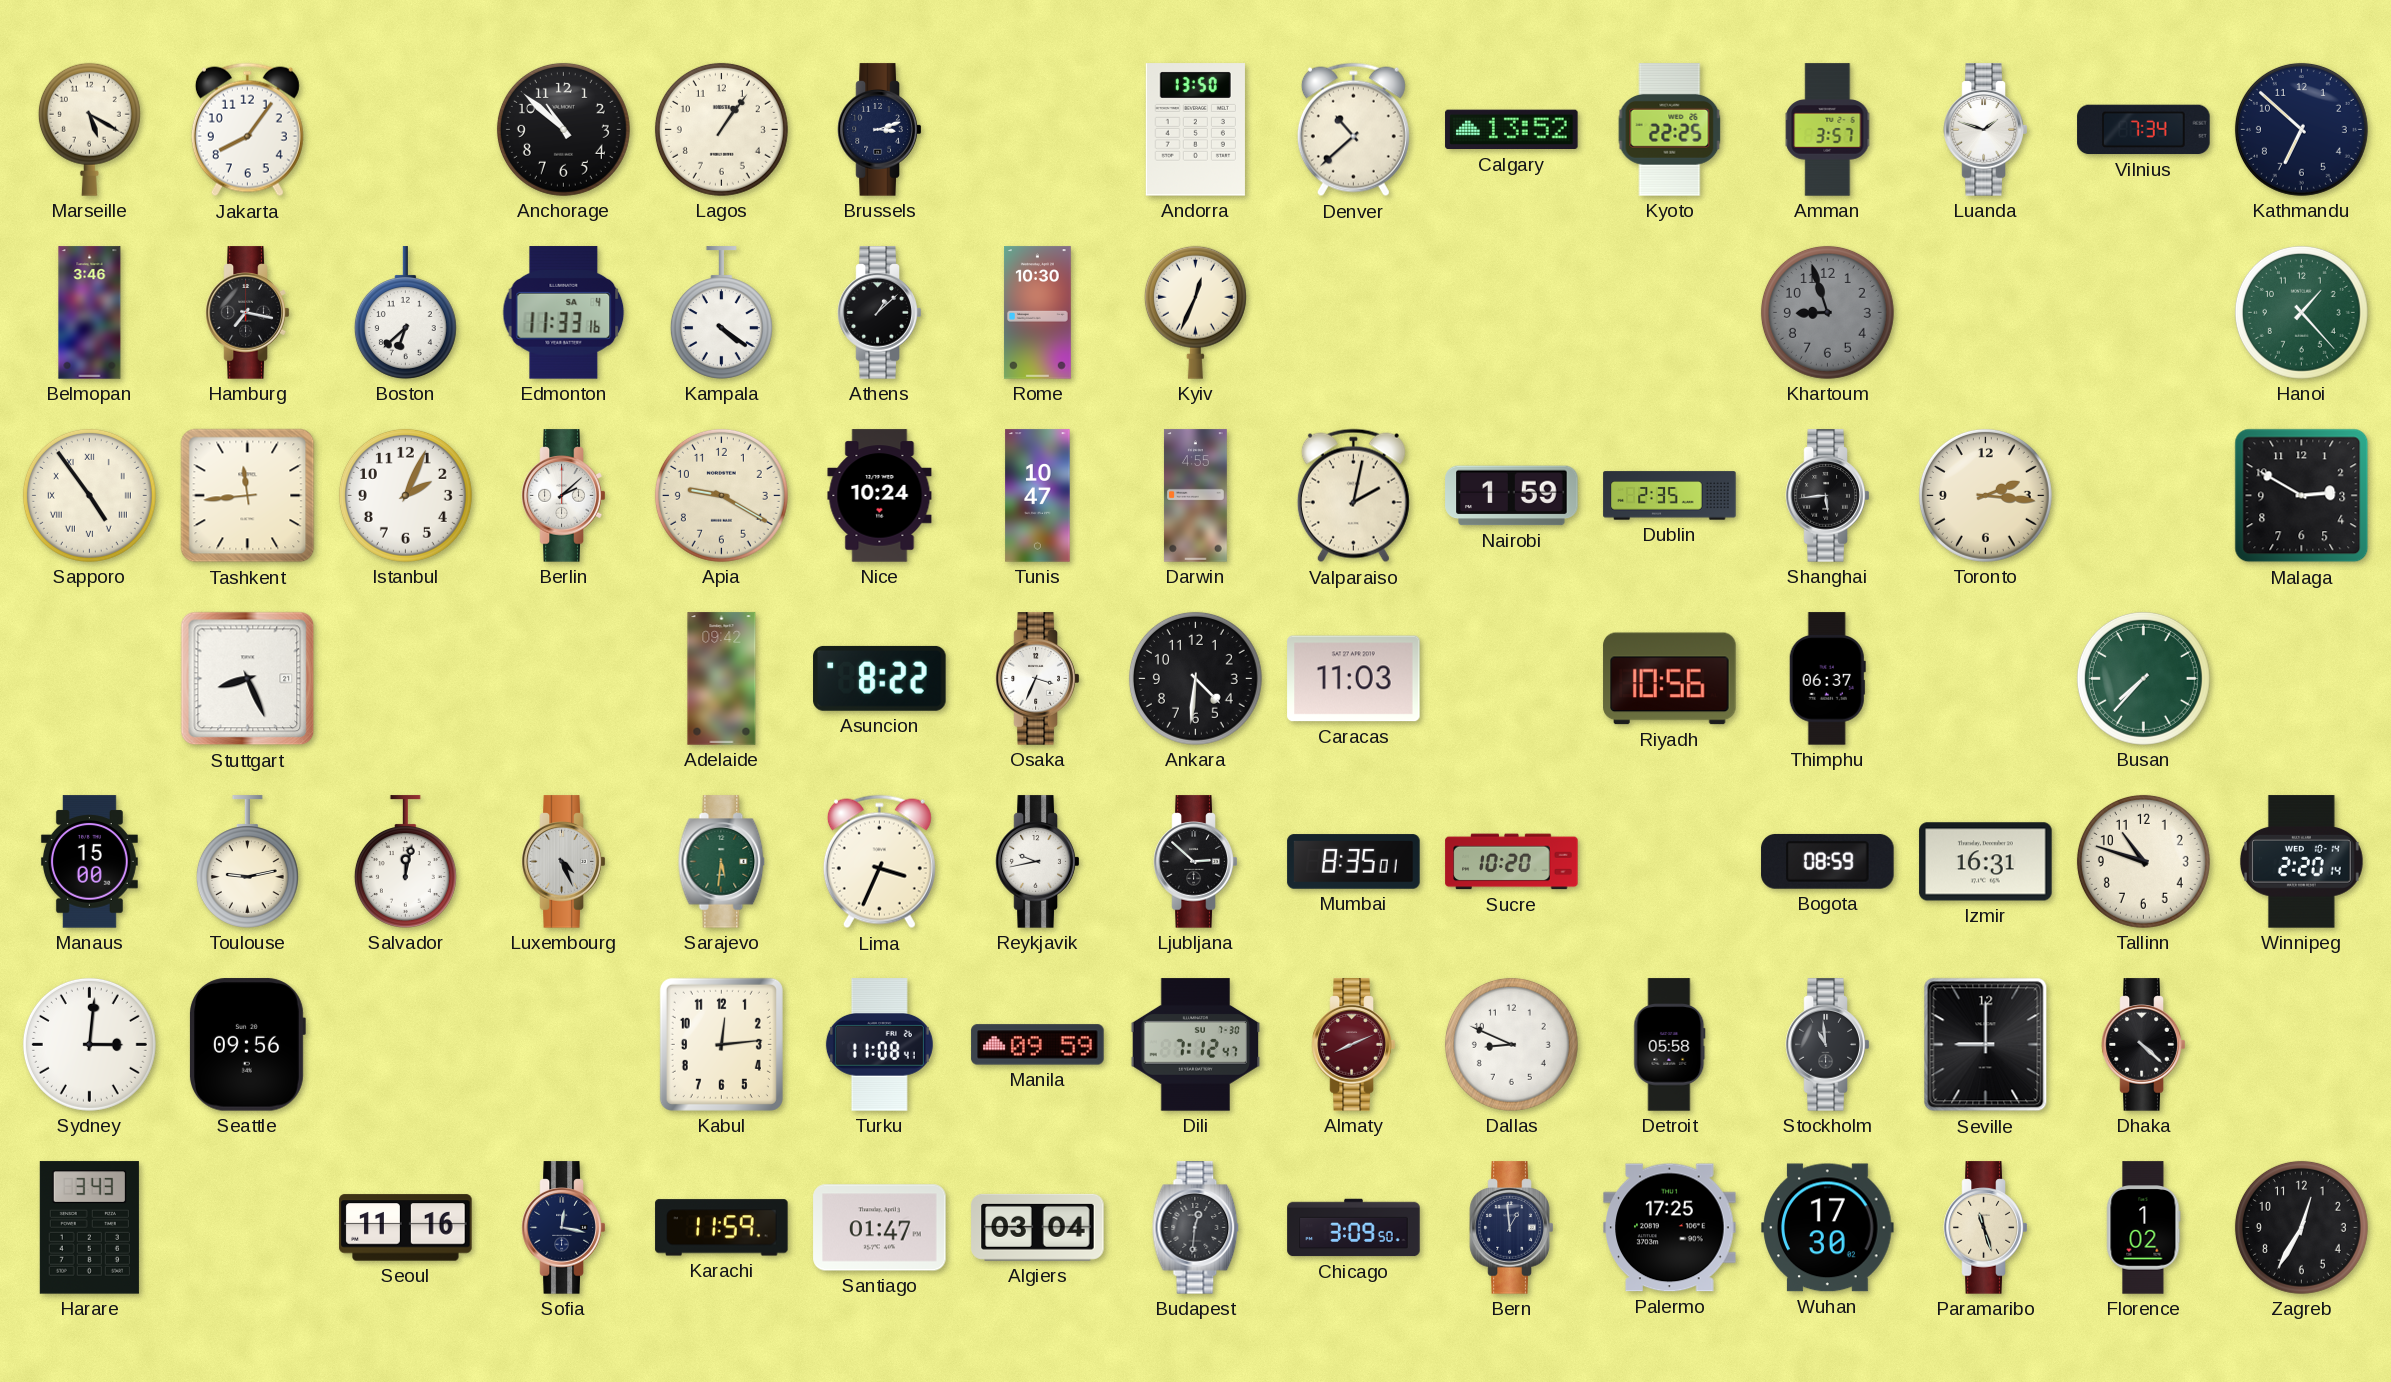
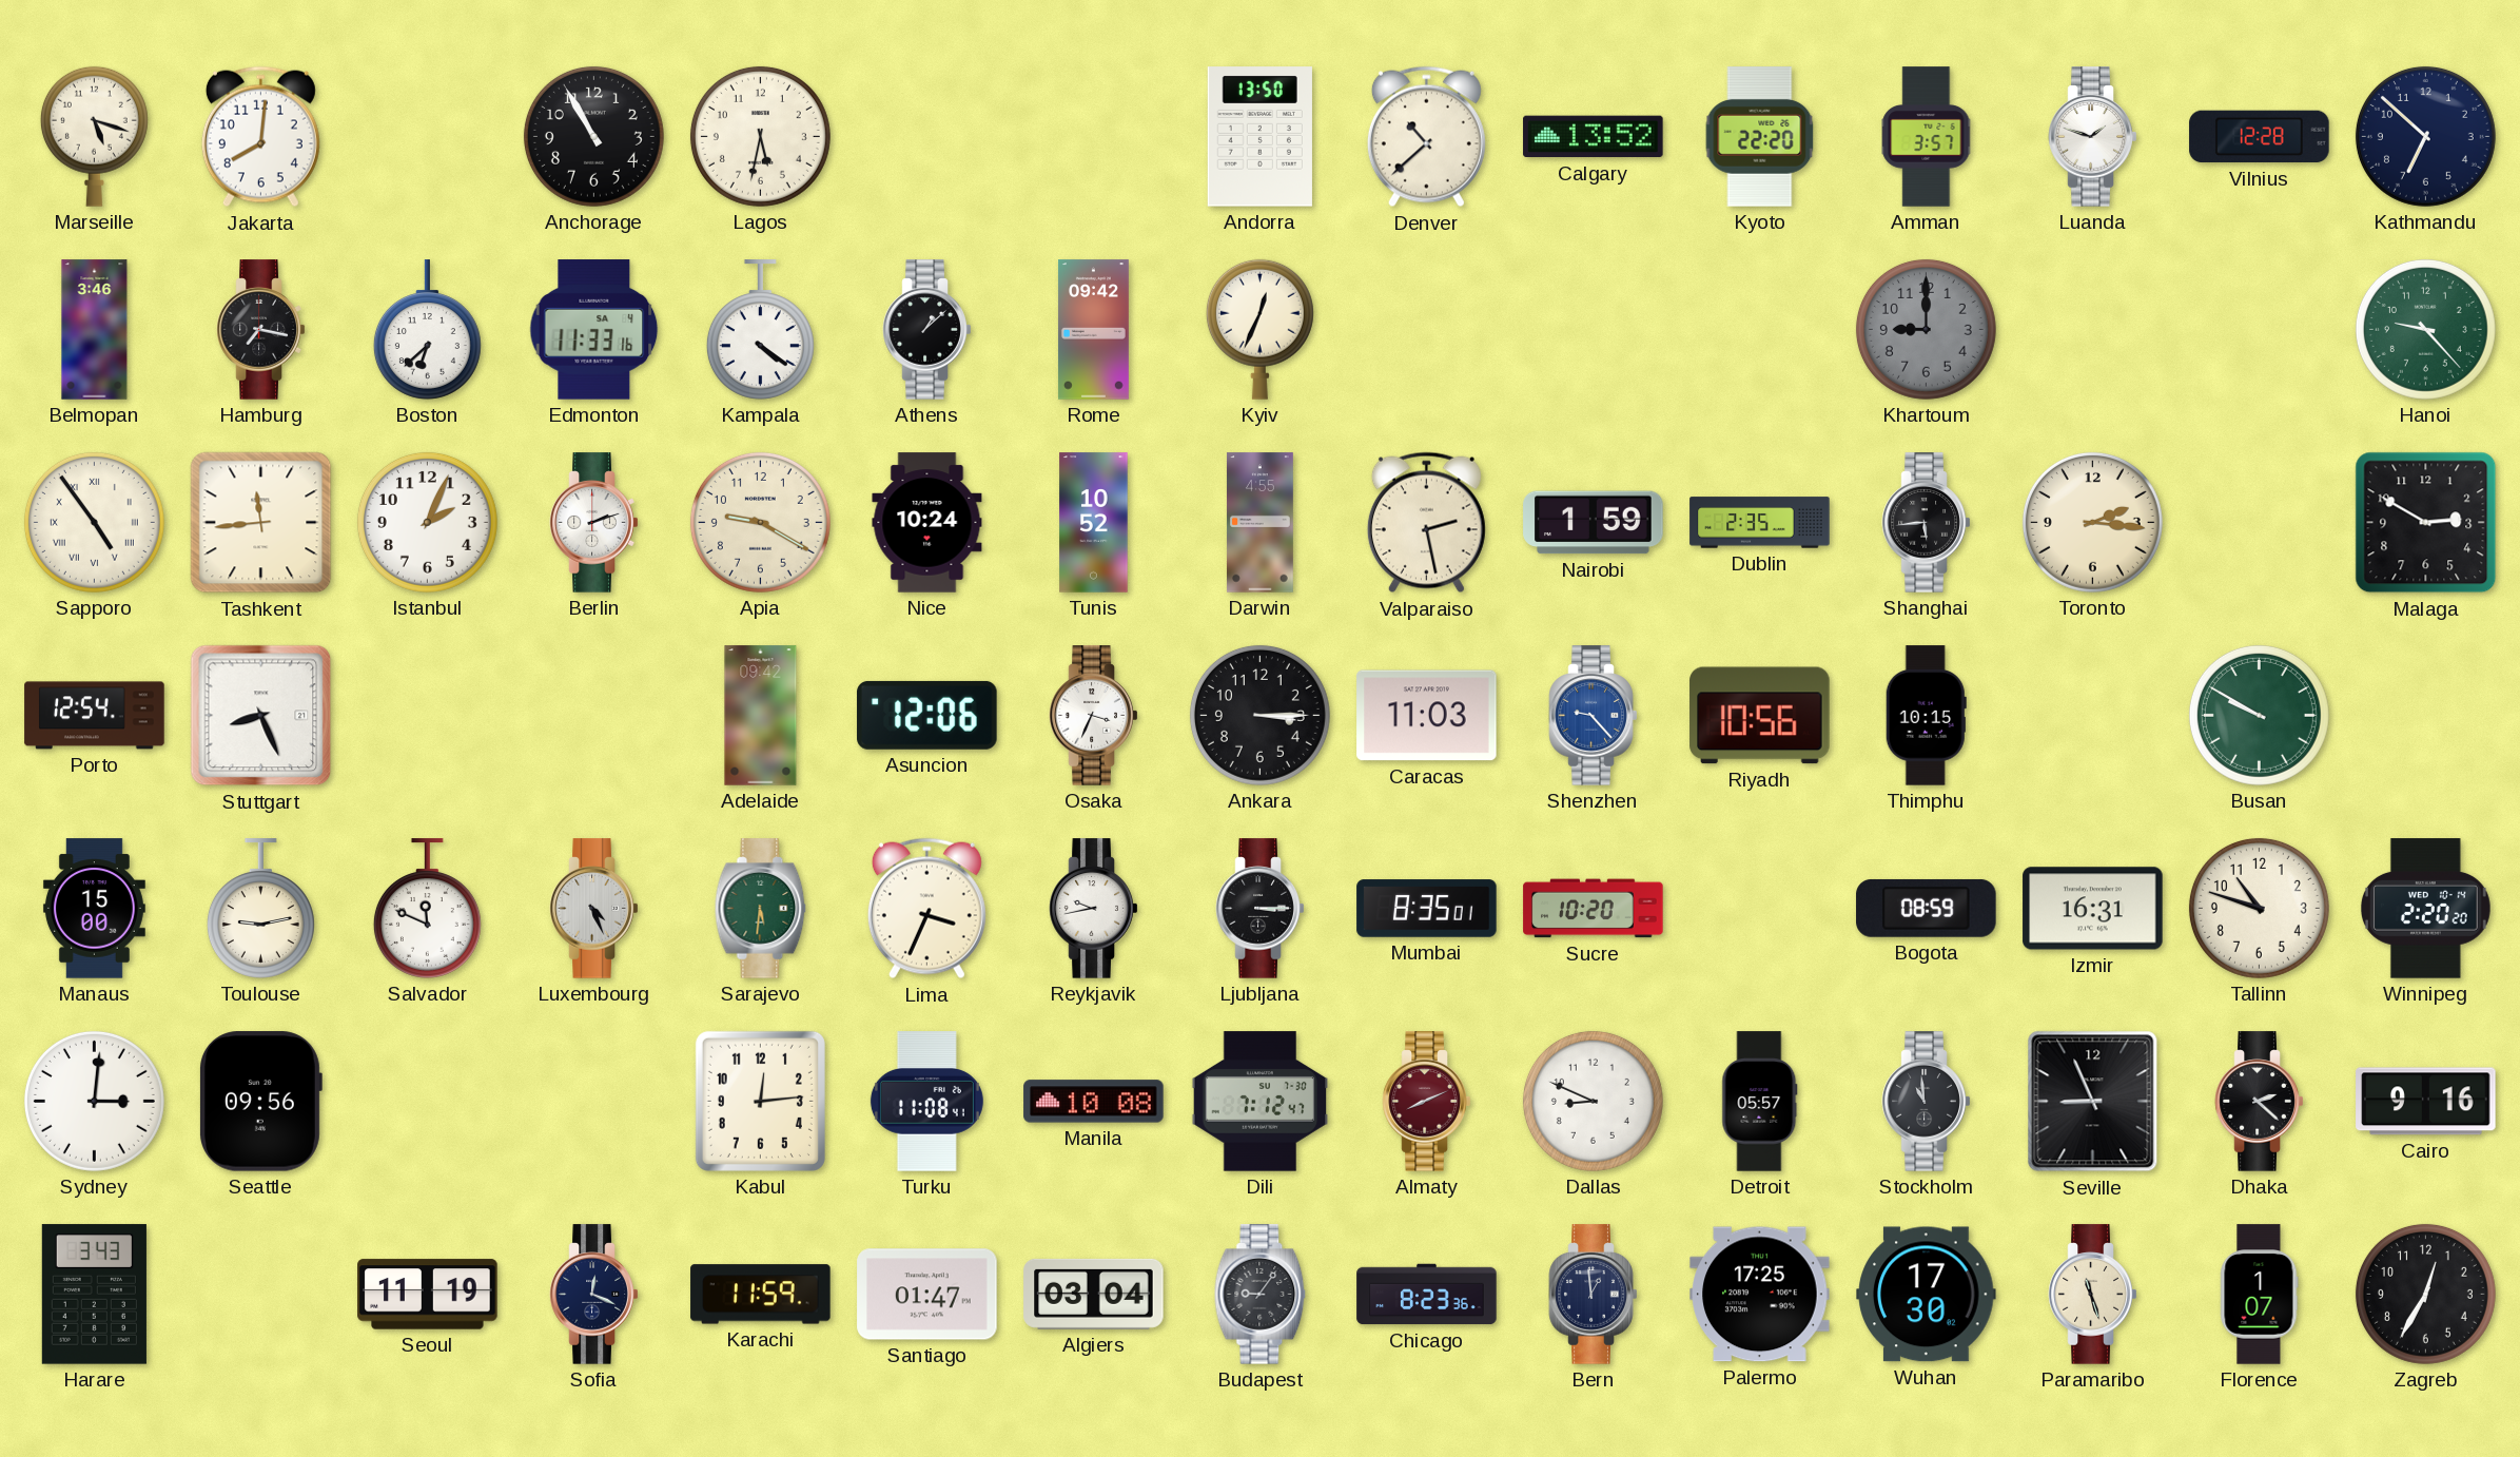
Marseille: 5:20 -> 5:18
Jakarta: 8:06 -> 8:01
Anchorage: 10:52 -> 10:55
Lagos: 1:06 -> 5:32
Brussels: 3:12 -> none
Kyoto: 22:25 -> 22:20
Vilnius: 7:34 -> 12:28
Rome: 10:30 -> 09:42
Khartoum: 8:57 -> 9:00
Hanoi: 1:23 -> 9:23
Berlin: 2:08 -> 2:12
Tunis: 10:47 -> 10:52
Valparaiso: 2:02 -> 2:28
Porto: none -> 12:54
Asuncion: 8:22 -> 12:06
Ankara: 4:31 -> 3:15
Shenzhen: none -> 9:23
Thimphu: 06:37 -> 10:15
Busan: 7:37 -> 9:50
Salvador: 12:02 -> 11:49
Ljubljana: 2:52 -> 3:15
Winnipeg: 2:20:14 -> 2:20:20
Manila: 09:59 -> 10:08
Detroit: 05:58 -> 05:57
Seville: 9:00 -> 8:56
Dhaka: 4:22 -> 2:22
Cairo: none -> 9:16
Seoul: 11:16 -> 11:19
Sofia: 12:17 -> 12:19
Budapest: 12:31 -> 9:06
Chicago: 3:09 -> 8:23
Florence: 1:02 -> 1:07
